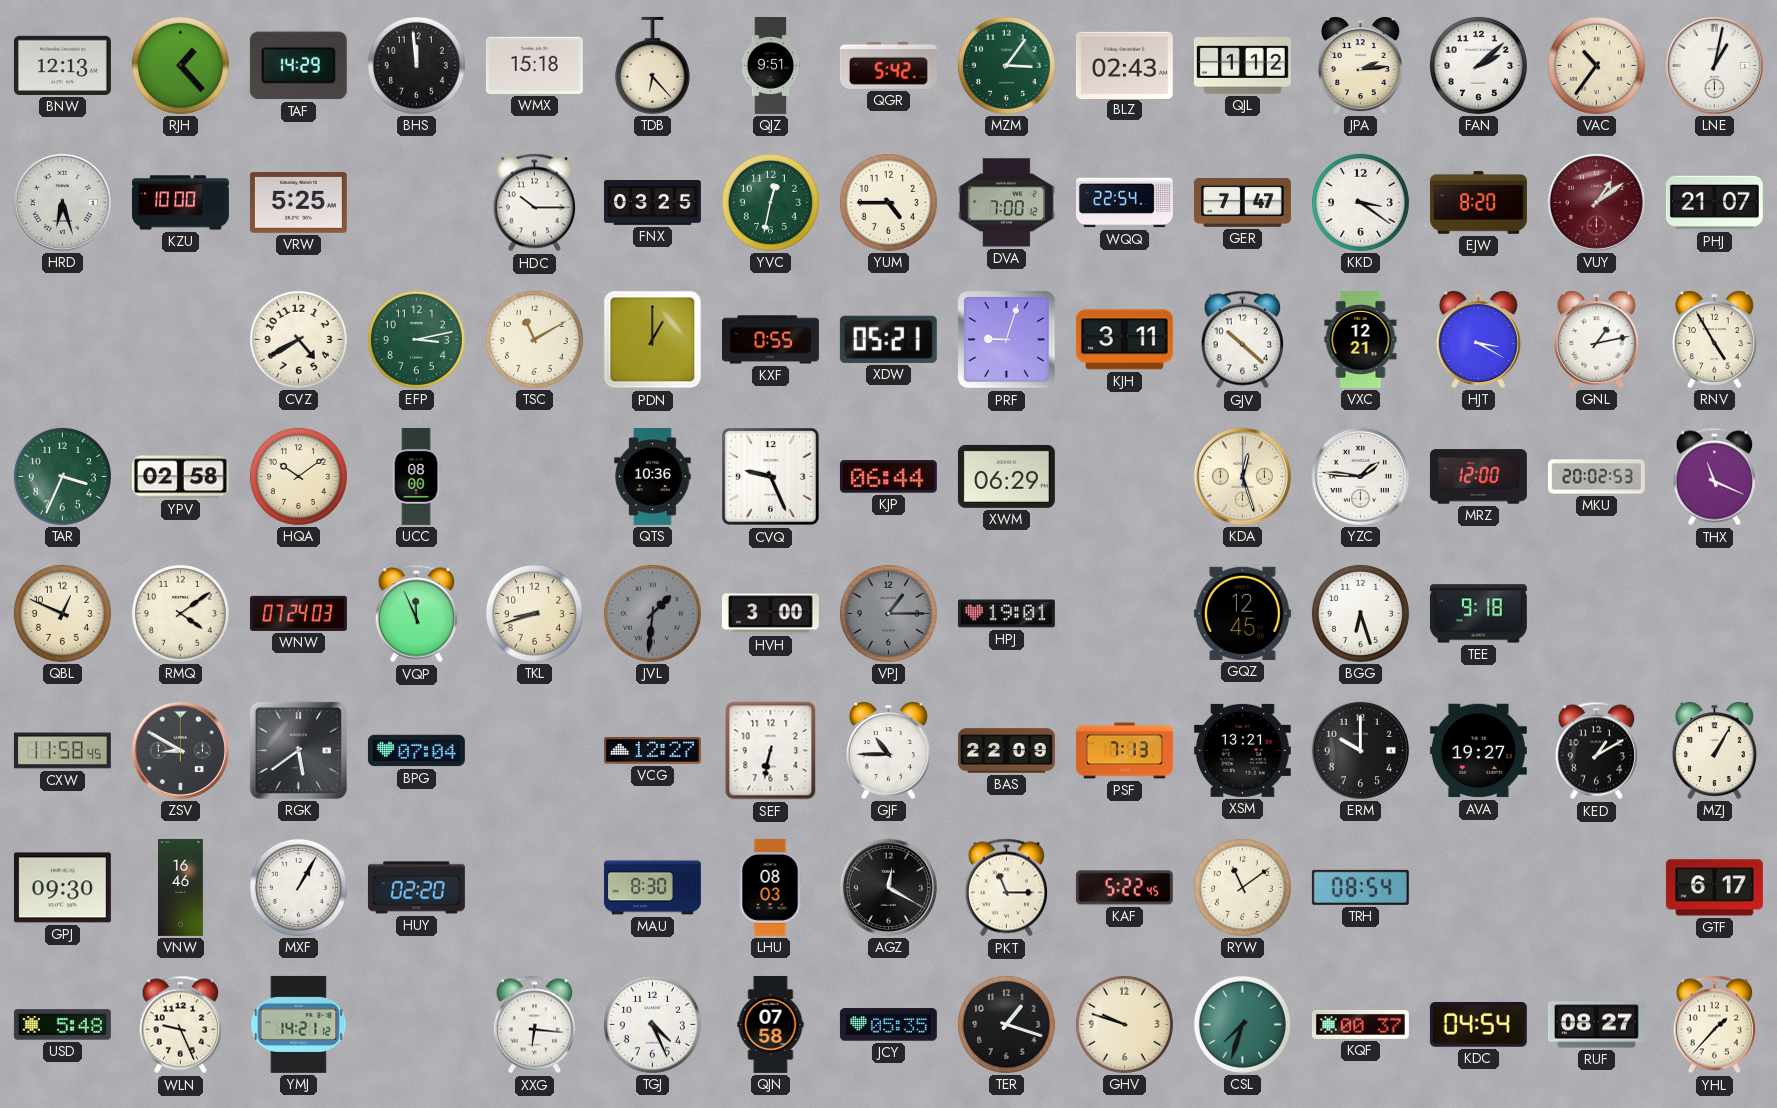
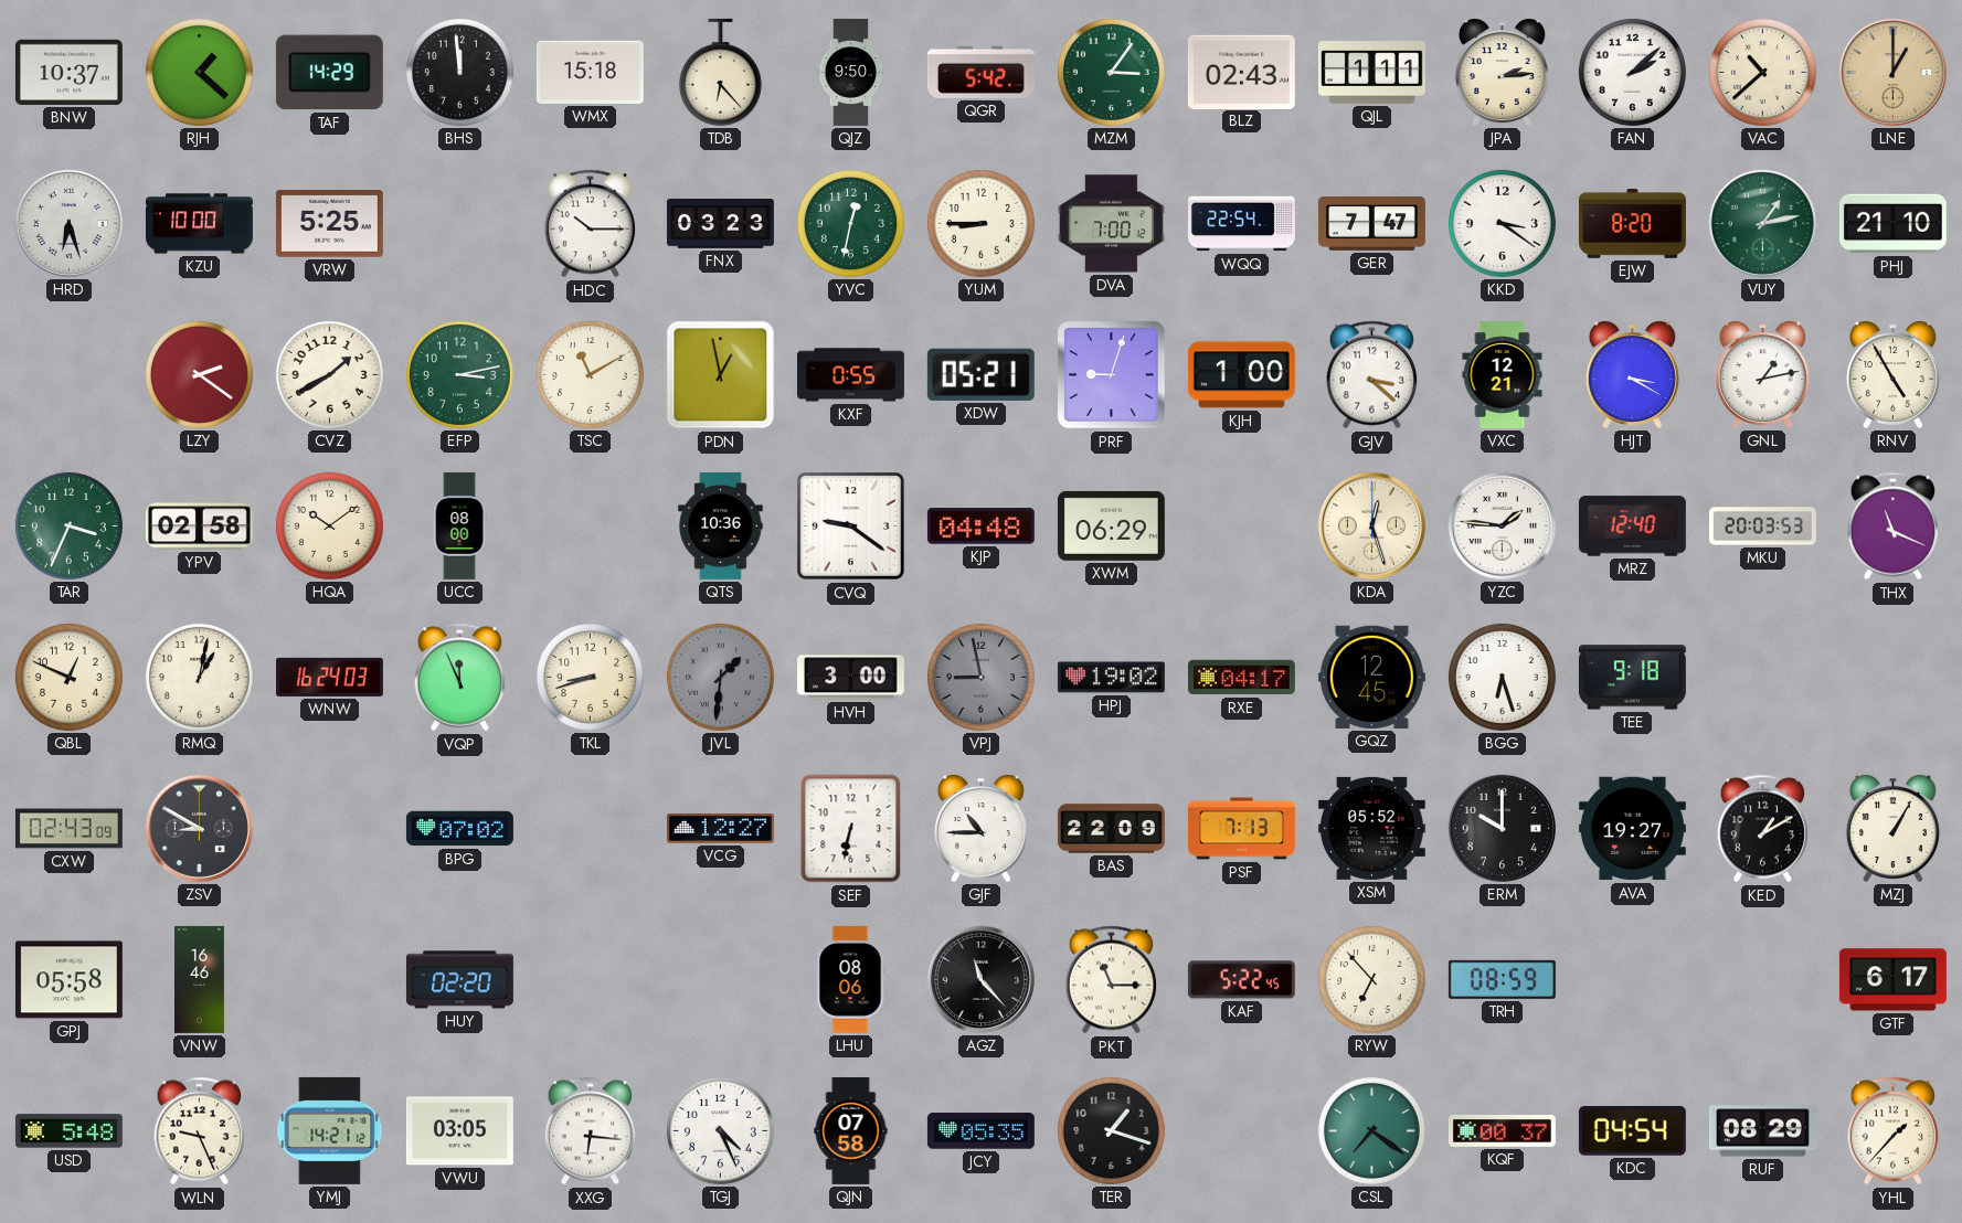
BNW: 12:13 -> 10:37
RJH: 1:23 -> 1:22
QJZ: 9:51 -> 9:50
QJL: 1:12 -> 1:11
VAC: 10:36 -> 10:38
LNE: 1:02 -> 1:00
LNE dial: white -> champagne
FNX: 03:25 -> 03:23
YUM: 4:45 -> 8:45
VUY: 1:09 -> 1:13
VUY dial: burgundy -> green
PHJ: 21:07 -> 21:10
LZY: none -> 2:21
CVZ: 4:40 -> 1:40
PDN: 1:00 -> 12:58
KJH: 3:11 -> 1:00
GJV: 10:22 -> 3:22
CVQ: 9:26 -> 9:21
KJP: 06:44 -> 04:48
MRZ: 12:00 -> 12:40
MKU: 20:02 -> 20:03
RMQ: 4:09 -> 1:02
WNW: 07:24 -> 16:24
VPJ: 1:15 -> 8:58
HPJ: 19:01 -> 19:02
RXE: none -> 04:17
CXW: 11:58 -> 02:43
RGK: 5:39 -> none
BPG: 07:04 -> 07:02
XSM: 13:21 -> 05:52
GPJ: 09:30 -> 05:58
MXF: 1:05 -> none
MAU: 8:30 -> none
LHU: 08:03 -> 08:06
AGZ: 12:20 -> 11:23
RYW: 11:09 -> 6:53
TRH: 08:54 -> 08:59
VWU: none -> 03:05
GHV: 9:48 -> none
CSL: 7:33 -> 7:21
RUF: 08:27 -> 08:29
